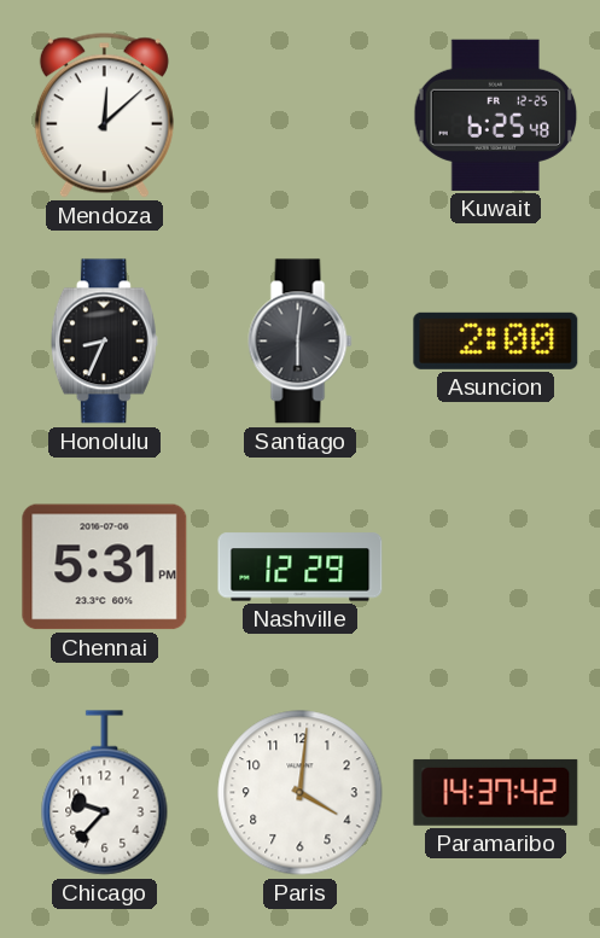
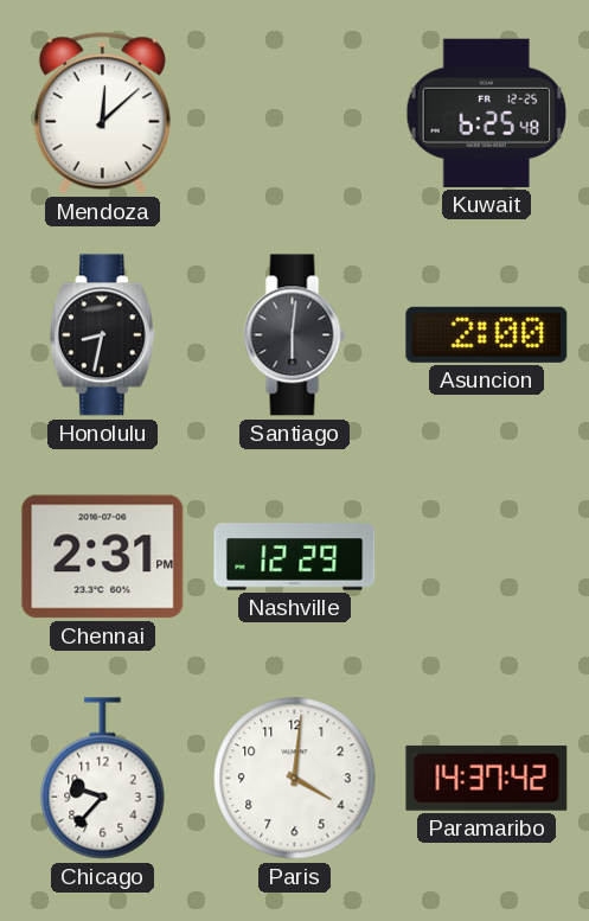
Honolulu: 8:34 -> 8:32
Chennai: 5:31 -> 2:31
